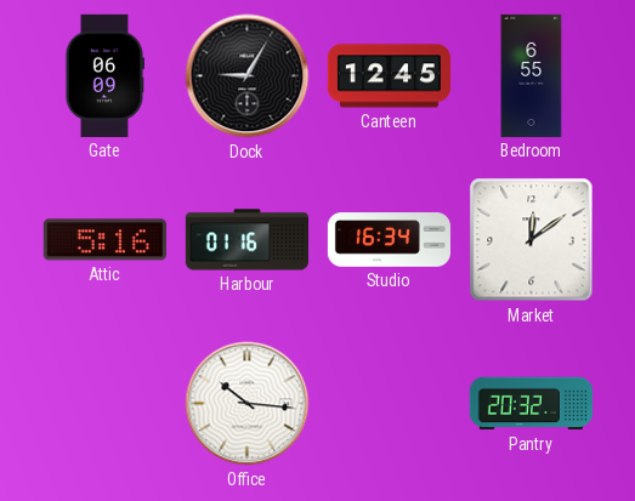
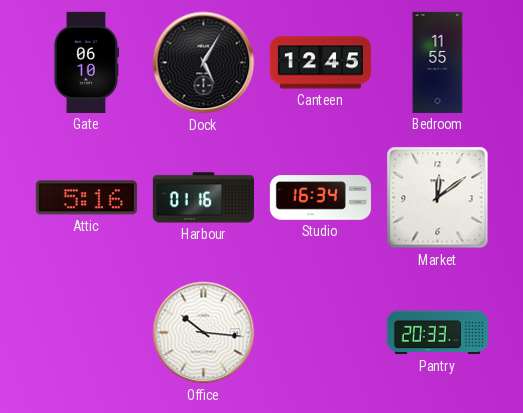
Gate: 06:09 -> 06:10
Dock: 9:05 -> 5:05
Bedroom: 6:55 -> 11:55
Pantry: 20:32 -> 20:33
